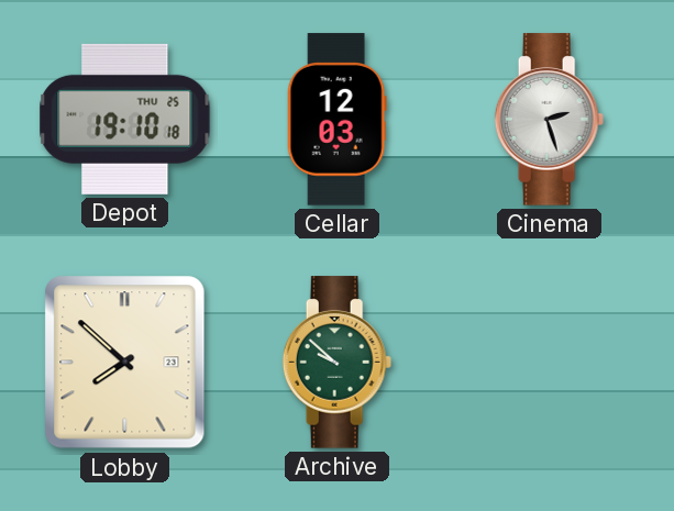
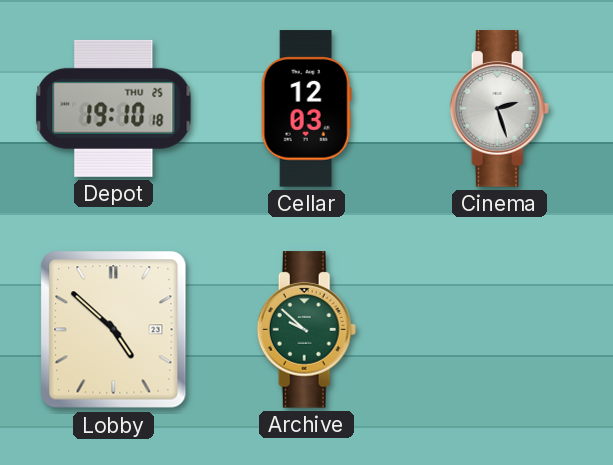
Lobby: 7:52 -> 4:52
